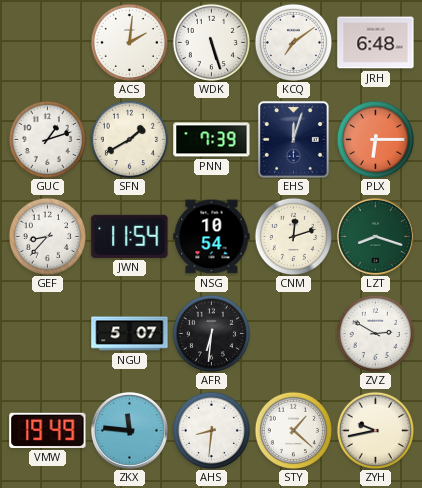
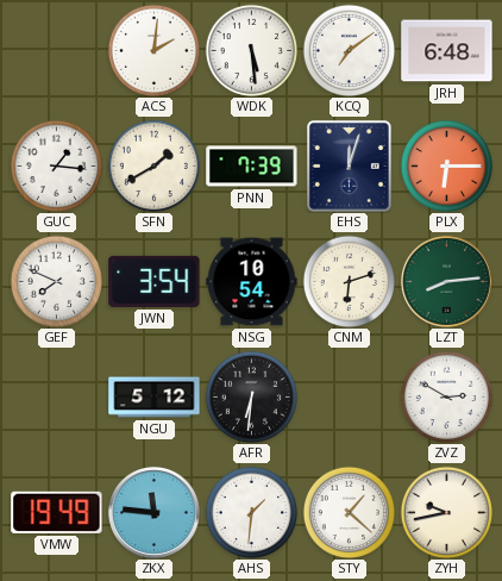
WDK: 5:27 -> 5:29
GUC: 1:12 -> 1:16
GEF: 8:37 -> 7:49
JWN: 11:54 -> 3:54
CNM: 12:12 -> 6:12
LZT: 8:18 -> 8:14
NGU: 5:07 -> 5:12
AHS: 8:31 -> 1:31
